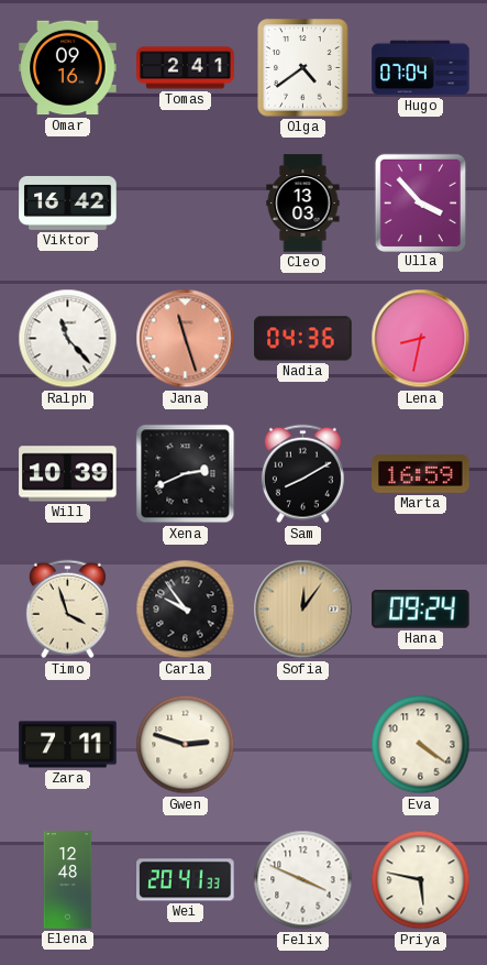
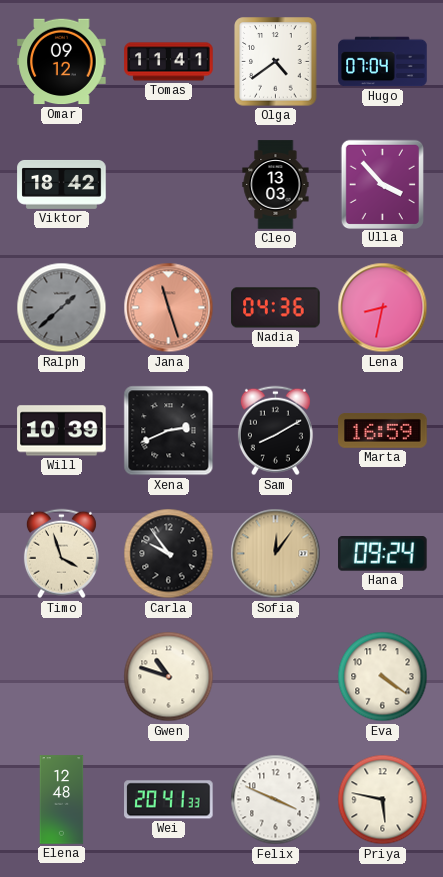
Omar: 09:16 -> 09:12
Tomas: 2:41 -> 11:41
Viktor: 16:42 -> 18:42
Ralph: 11:23 -> 1:38
Ralph dial: white -> grey
Zara: 7:11 -> none
Gwen: 2:48 -> 10:48
